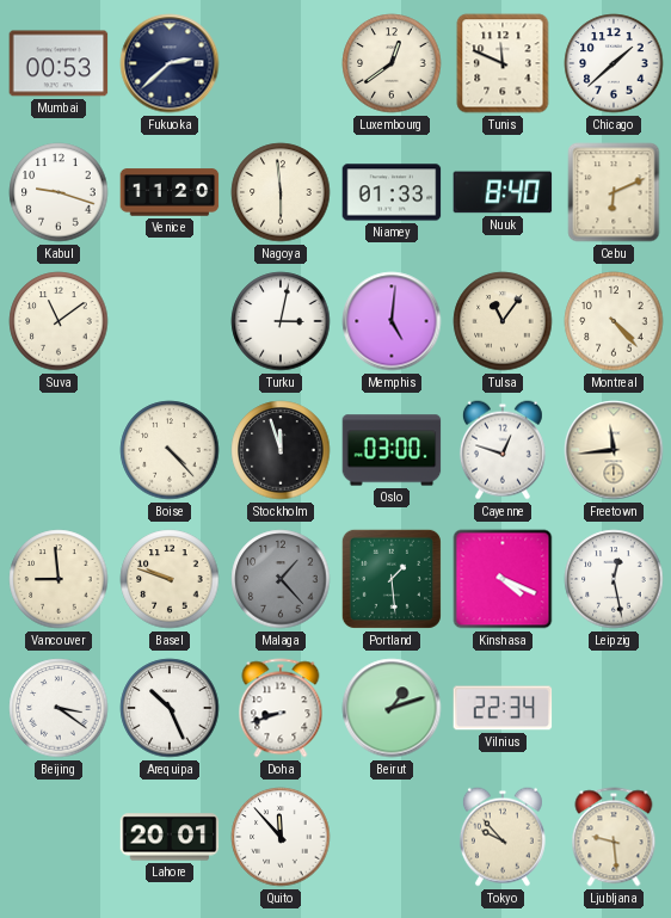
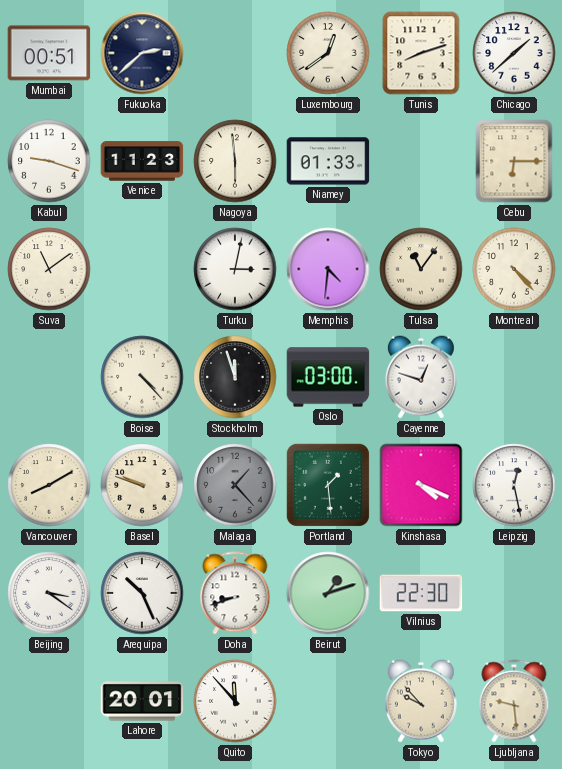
Mumbai: 00:53 -> 00:51
Tunis: 11:49 -> 8:12
Venice: 11:20 -> 11:23
Nuuk: 8:40 -> none
Cebu: 6:11 -> 6:15
Memphis: 5:01 -> 4:31
Freetown: 11:44 -> none
Vancouver: 8:59 -> 8:10
Vilnius: 22:34 -> 22:30
